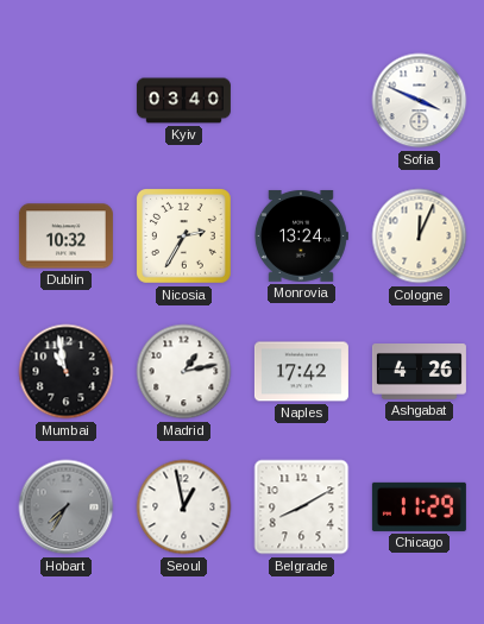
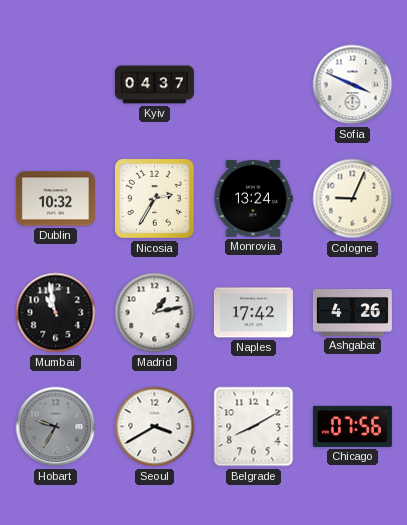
Kyiv: 03:40 -> 04:37
Cologne: 12:04 -> 9:04
Hobart: 7:35 -> 9:35
Seoul: 12:58 -> 3:40
Chicago: 11:29 -> 07:56
